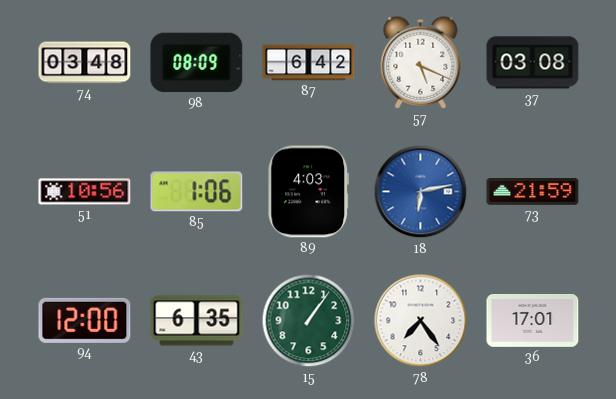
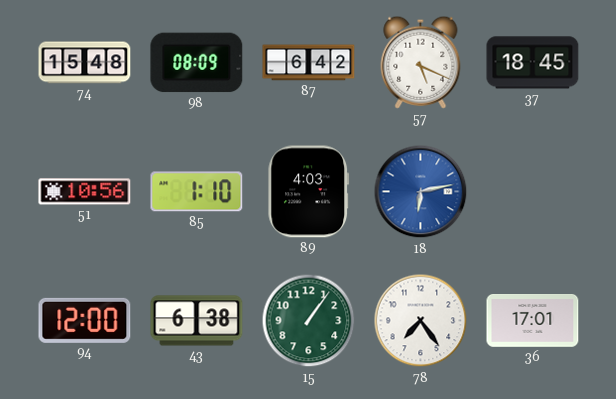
74: 03:48 -> 15:48
37: 03:08 -> 18:45
85: 1:06 -> 1:10
73: 21:59 -> none
43: 6:35 -> 6:38
